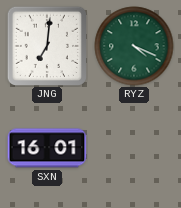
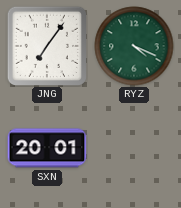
JNG: 7:01 -> 7:06
SXN: 16:01 -> 20:01
